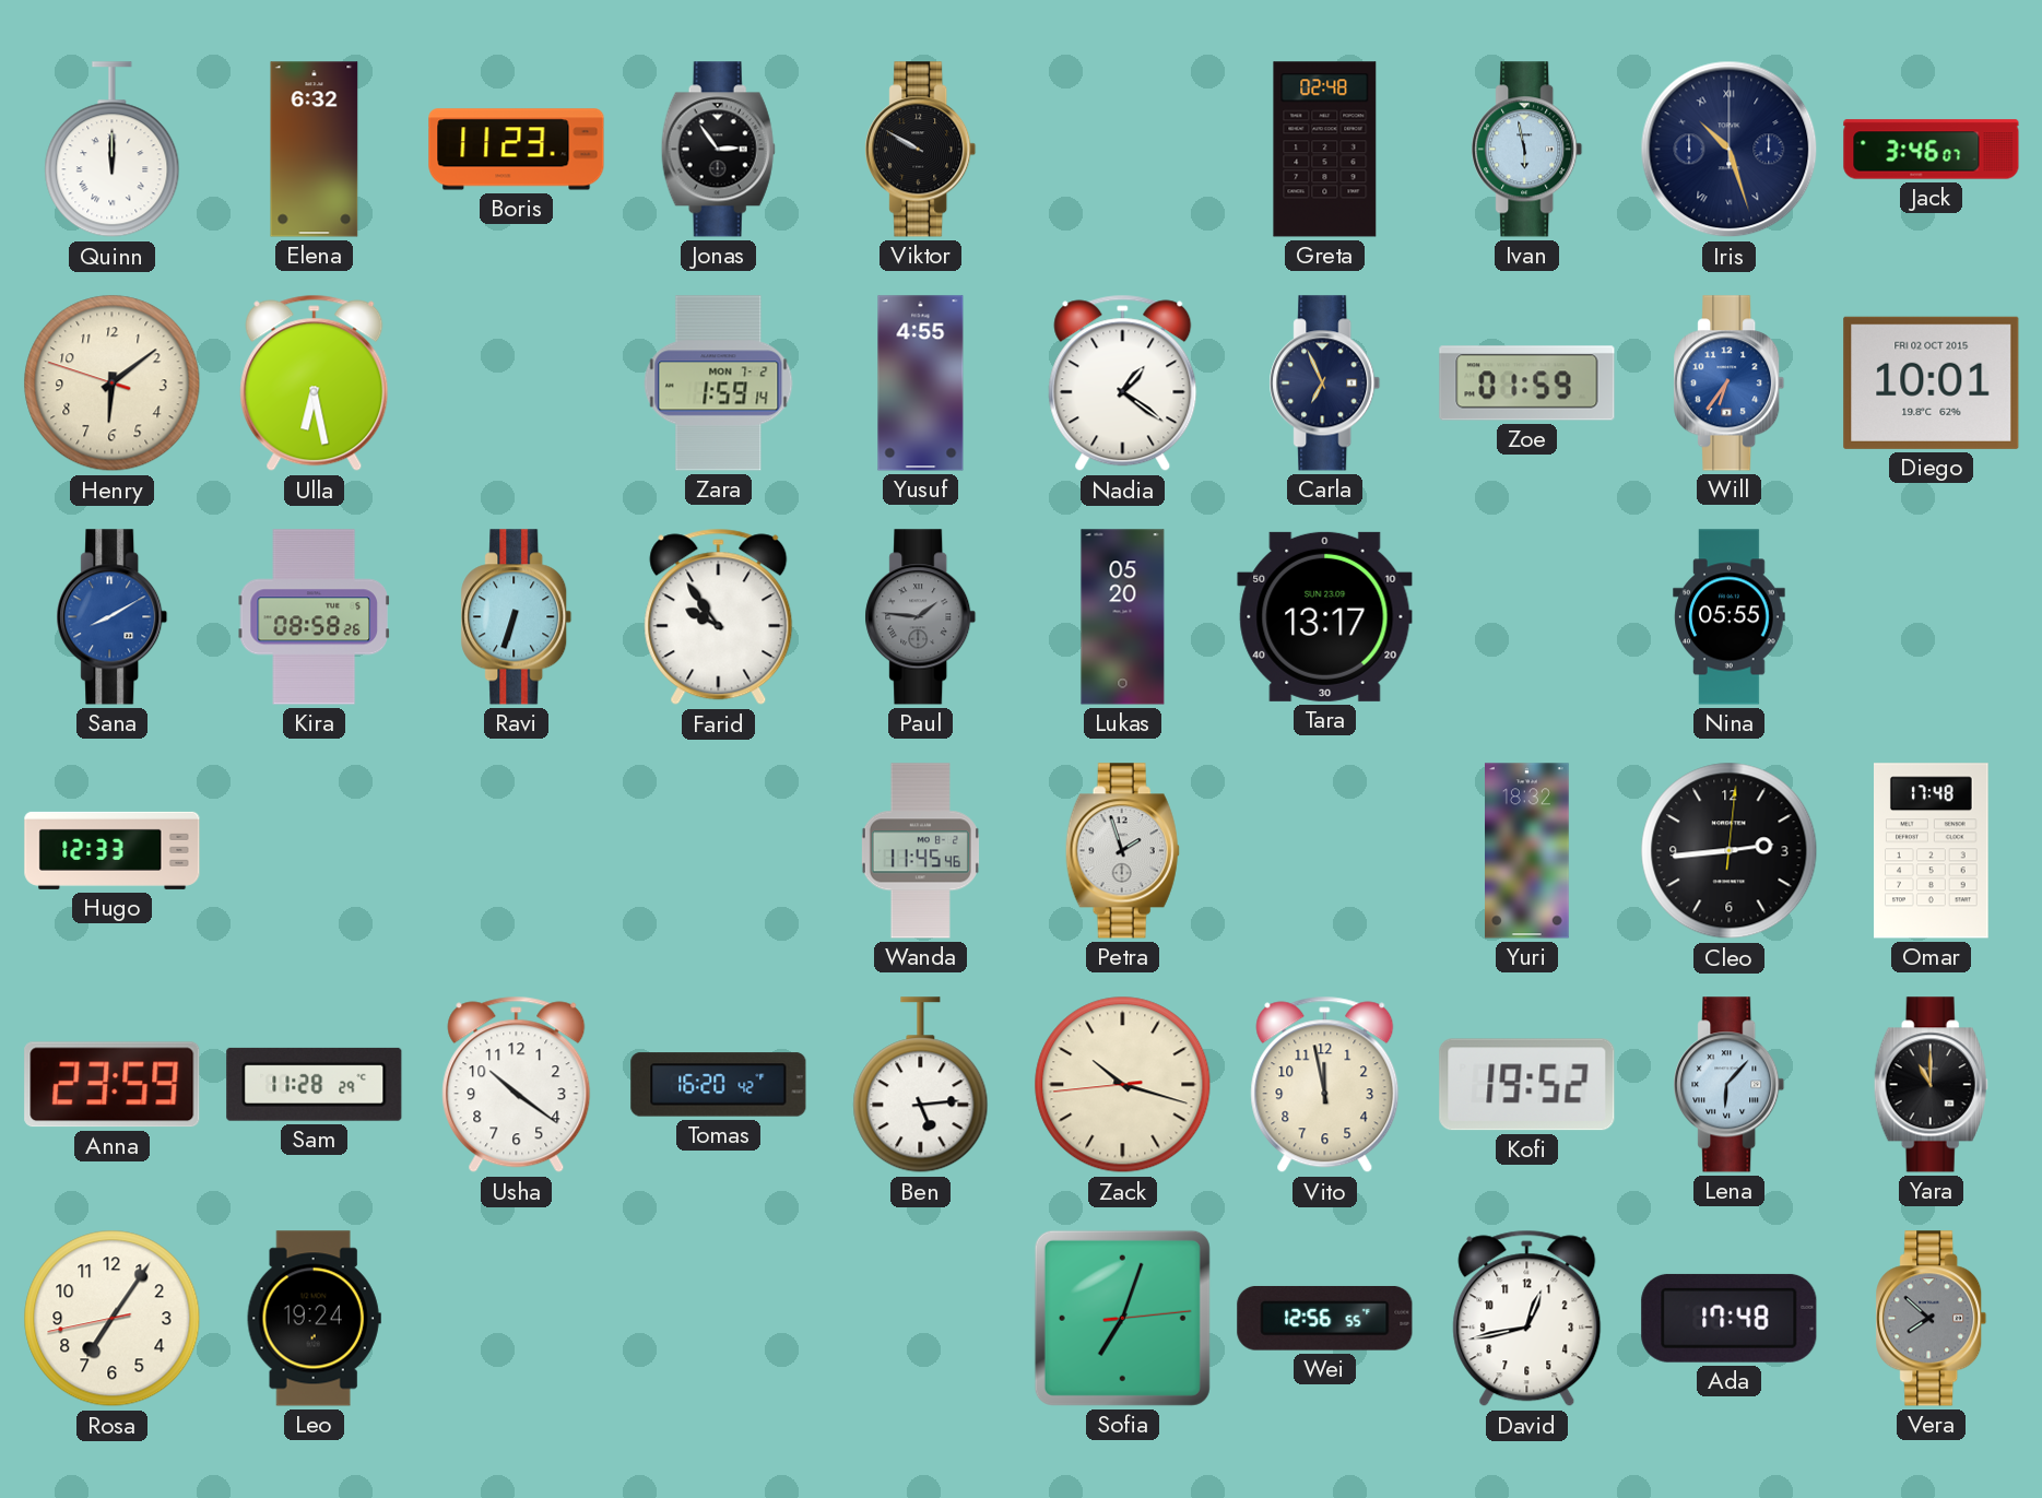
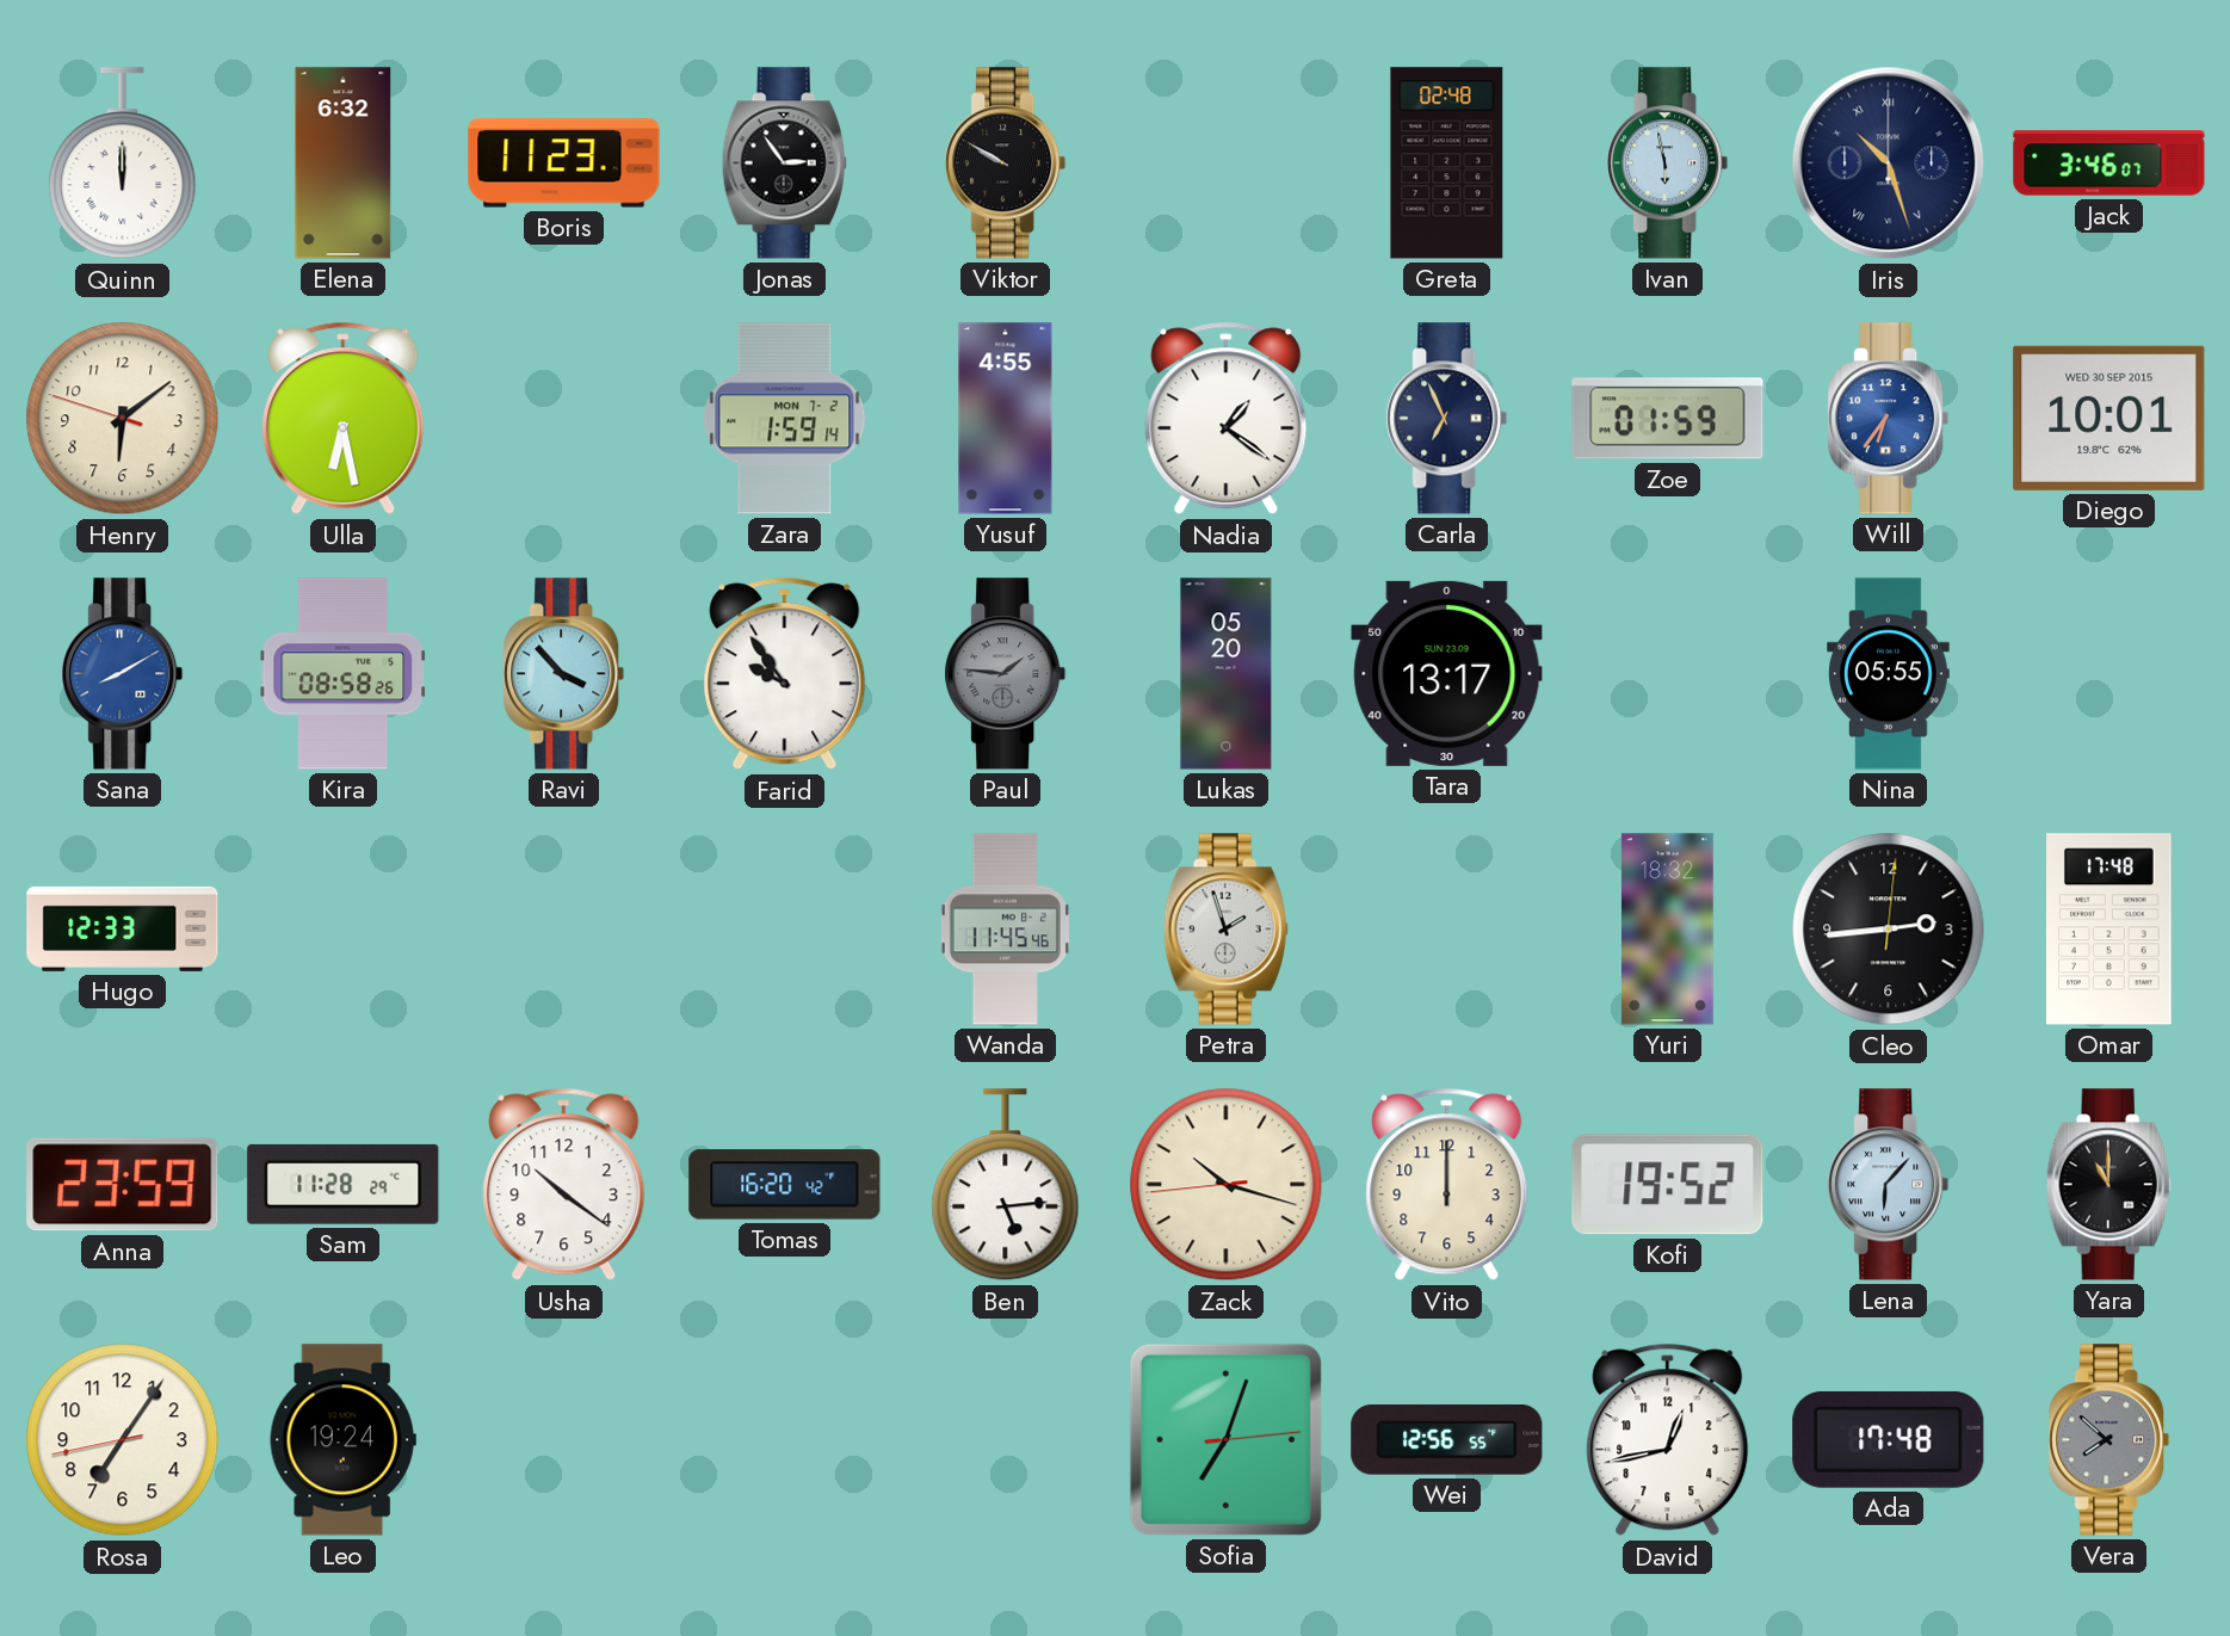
Diego date: FRI 02 OCT 2015 -> WED 30 SEP 2015
Ravi: 6:33 -> 3:53
Vito: 11:58 -> 12:00
